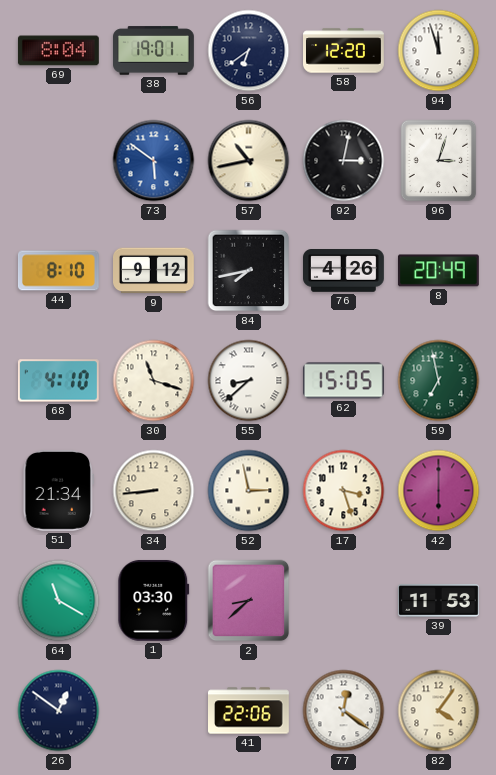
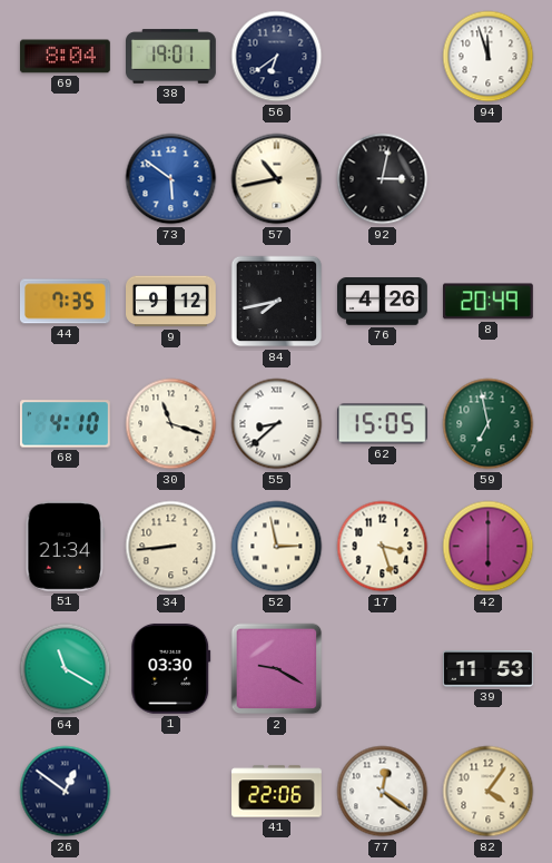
58: 12:20 -> none
96: 3:03 -> none
44: 8:10 -> 7:35
2: 8:38 -> 9:20
